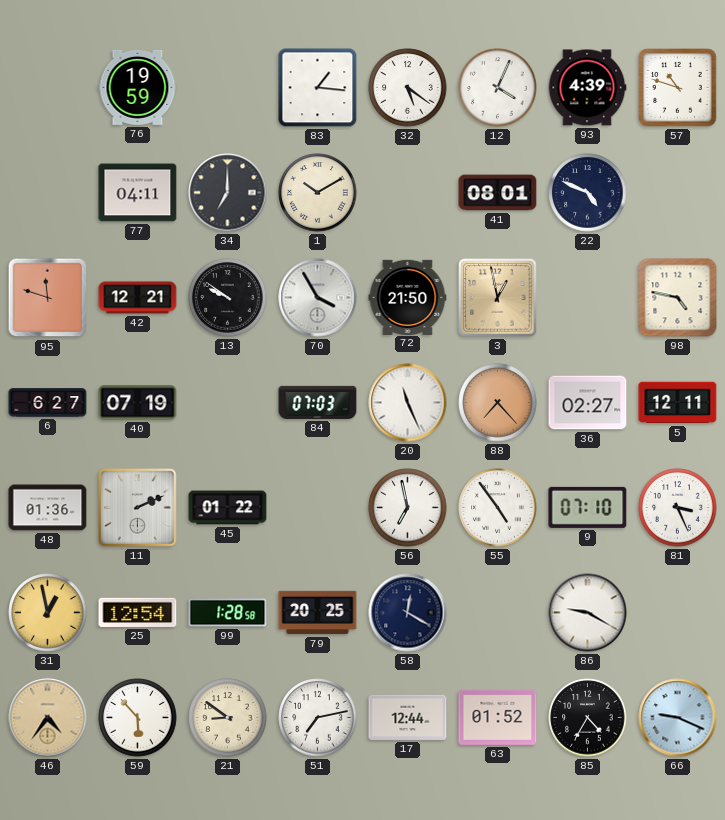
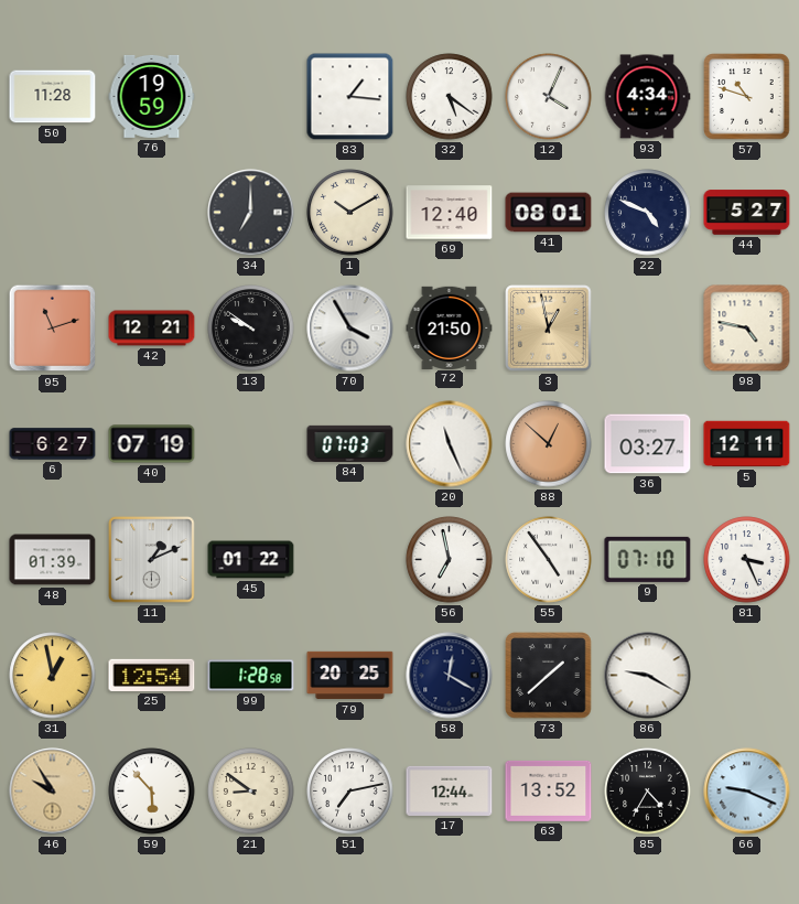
50: none -> 11:28
93: 4:39 -> 4:34
77: 04:11 -> none
69: none -> 12:40
44: none -> 5:27
95: 11:48 -> 11:12
88: 7:23 -> 12:52
36: 02:27 -> 03:27
48: 01:36 -> 01:39
11: 2:11 -> 1:11
73: none -> 1:38
46: 4:36 -> 9:55
63: 01:52 -> 13:52
